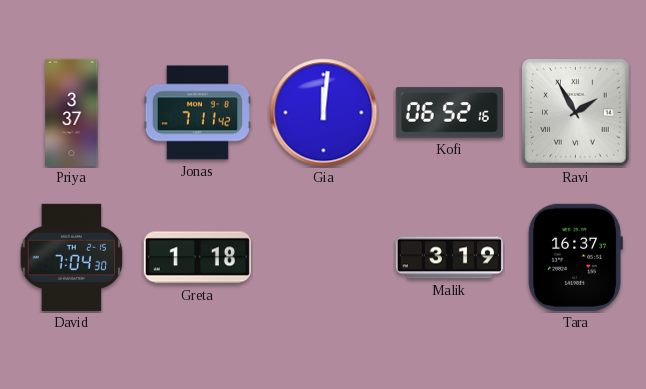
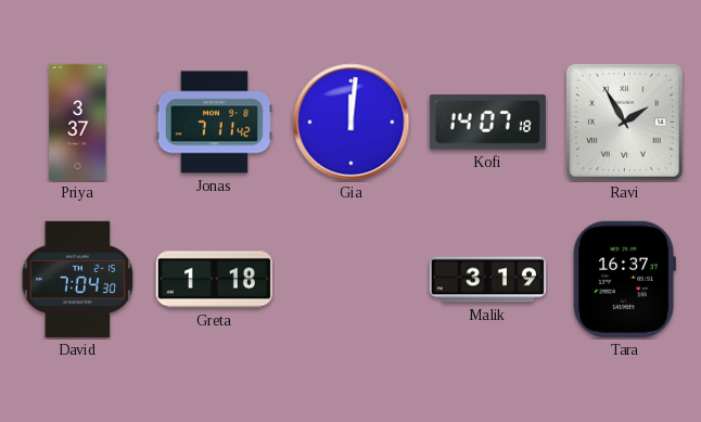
Kofi: 06:52 -> 14:07
